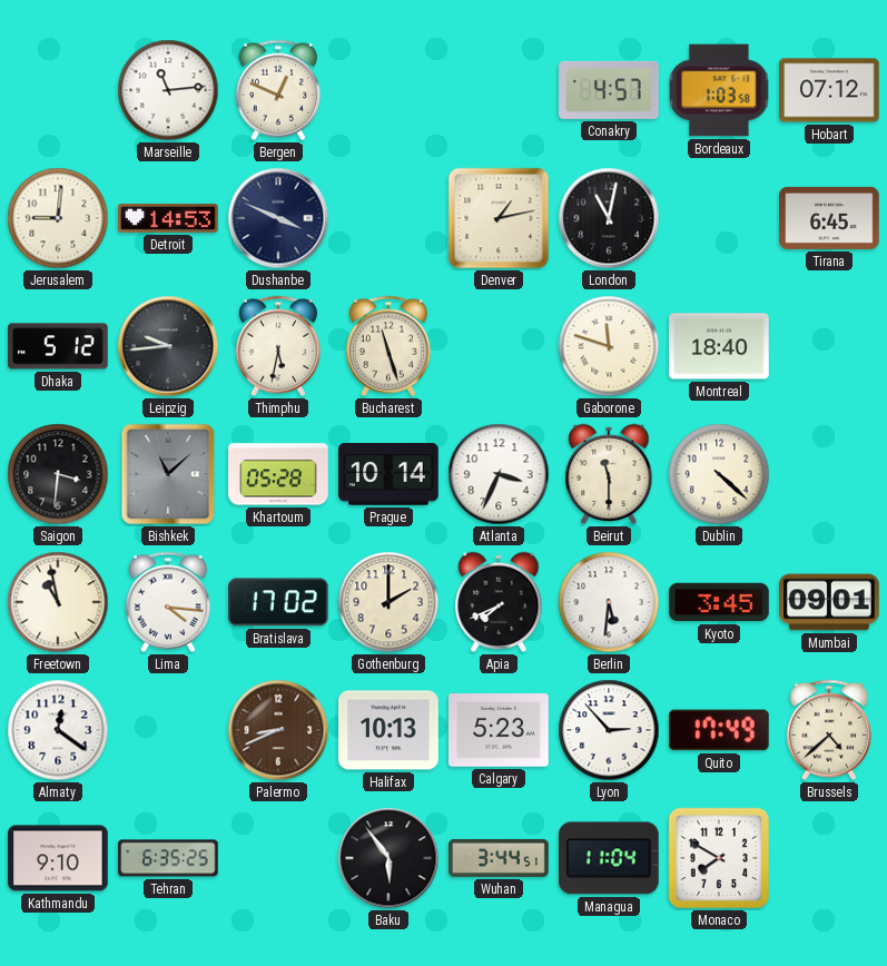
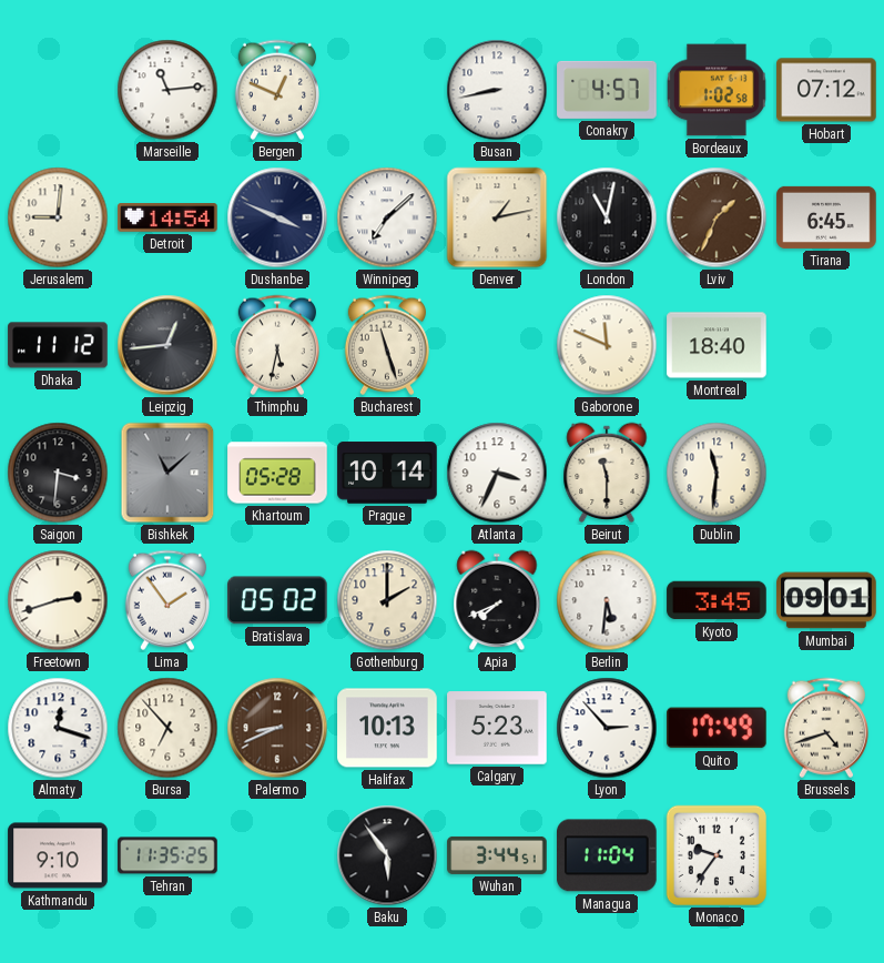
Busan: none -> 8:43
Bordeaux: 1:03 -> 1:02
Detroit: 14:53 -> 14:54
Winnipeg: none -> 7:08
Lviv: none -> 1:34
Dhaka: 5:12 -> 11:12
Leipzig: 9:44 -> 12:44
Gaborone: 11:48 -> 11:49
Dublin: 4:22 -> 11:31
Freetown: 10:58 -> 2:42
Lima: 4:16 -> 1:54
Bratislava: 17:02 -> 05:02
Almaty: 12:21 -> 12:18
Bursa: none -> 6:53
Brussels: 4:38 -> 4:42
Tehran: 6:35 -> 11:35
Monaco: 7:50 -> 9:36
